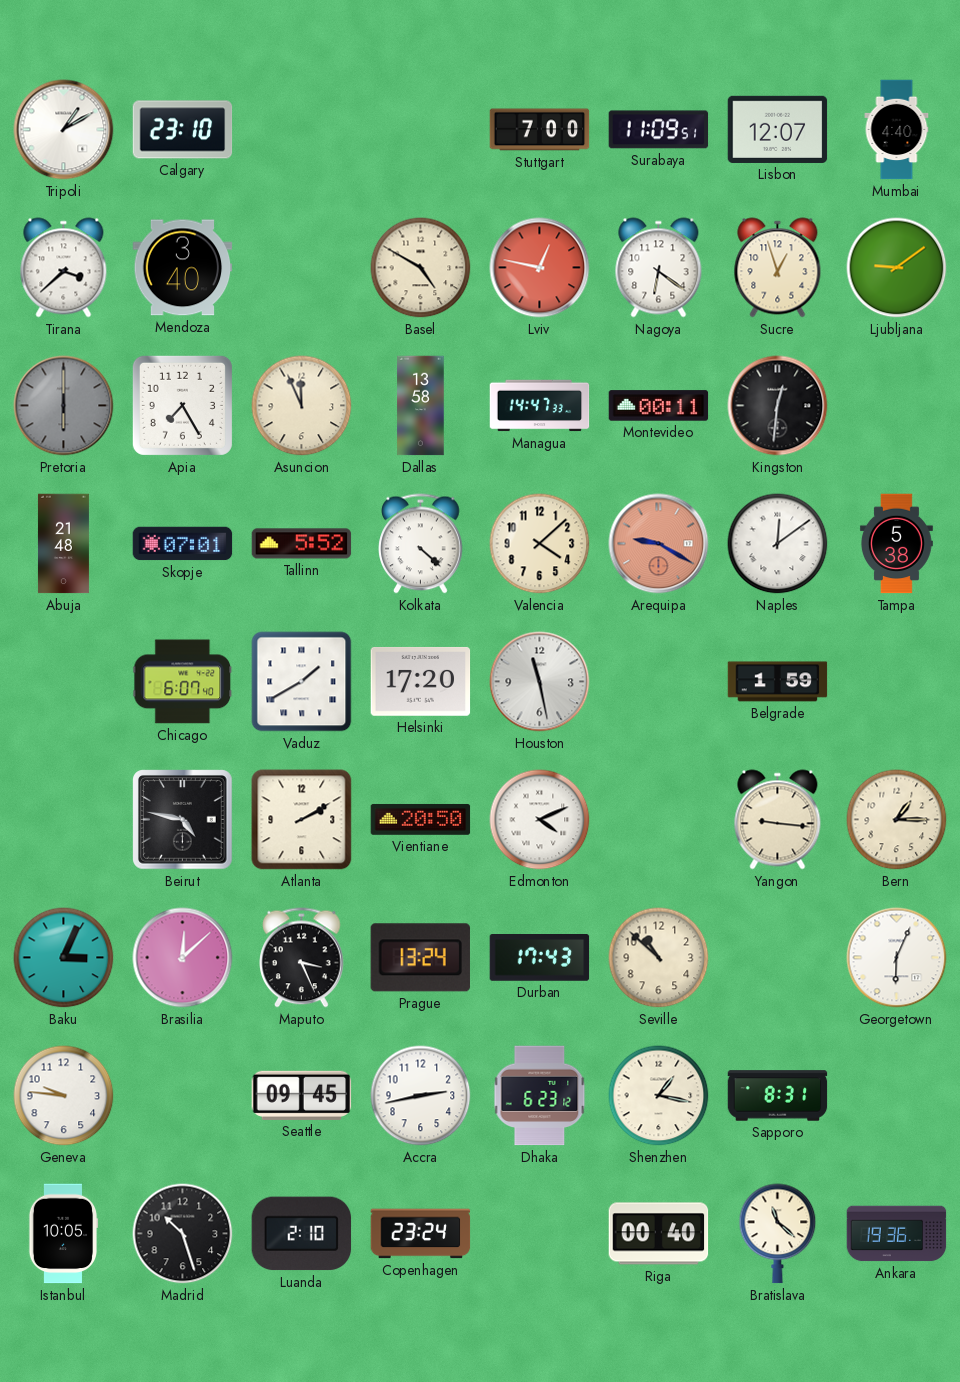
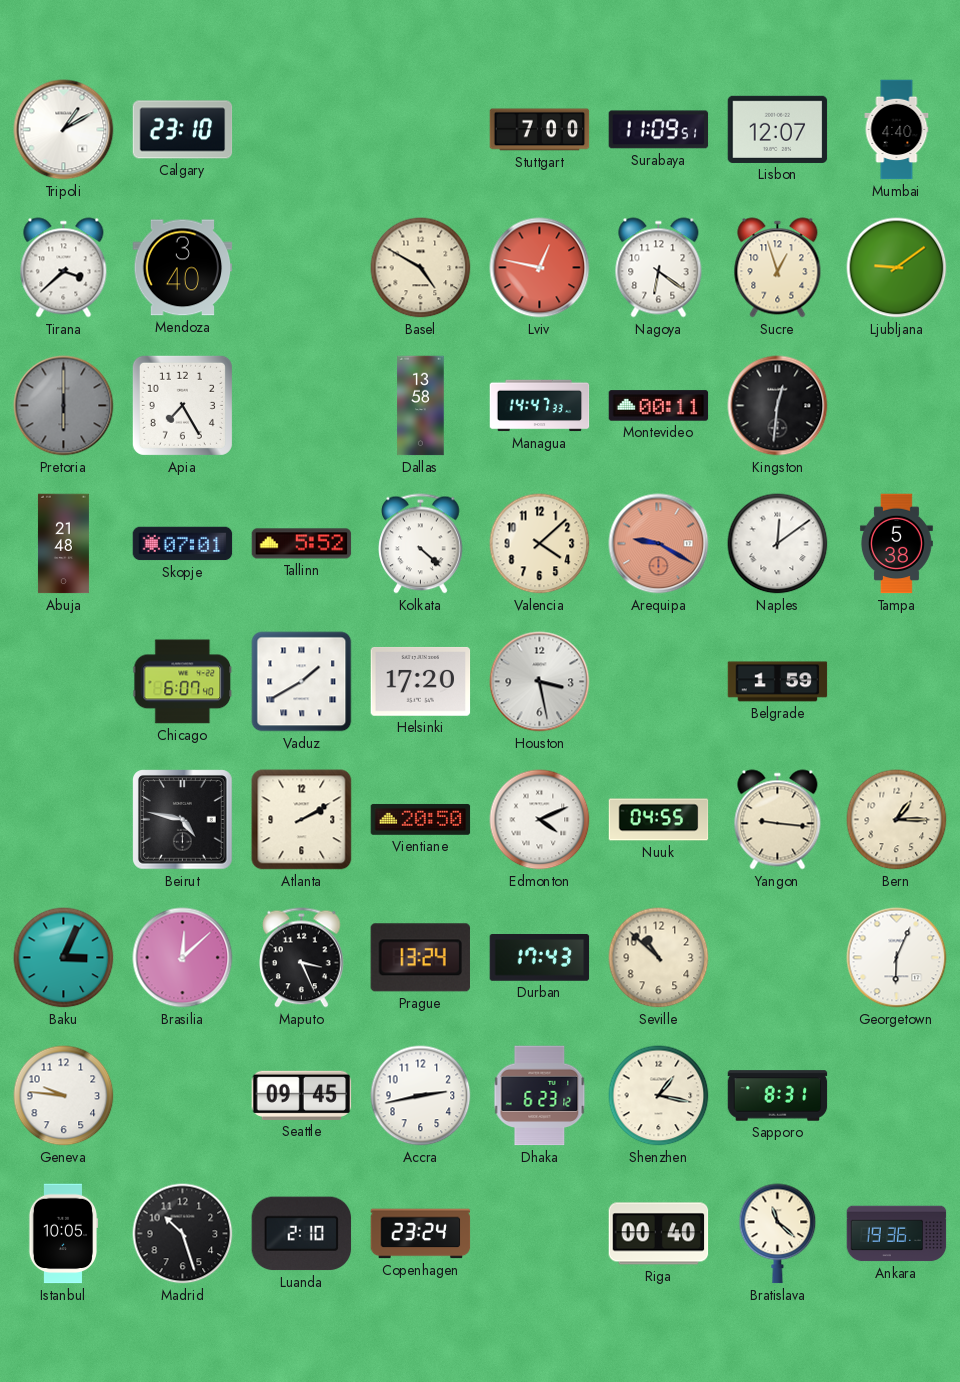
Asuncion: 11:56 -> none
Houston: 11:28 -> 3:28
Nuuk: none -> 04:55
